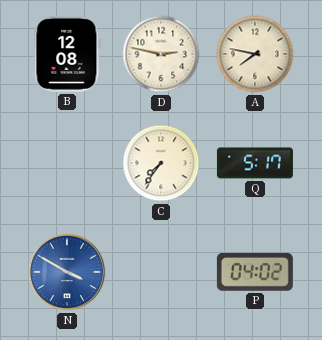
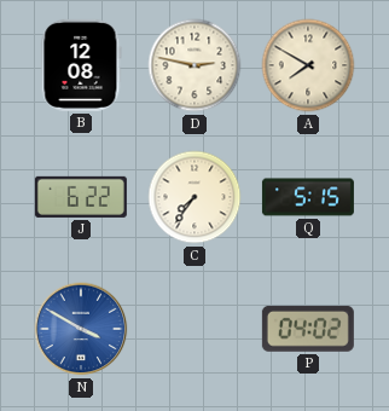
A: 7:47 -> 7:50
J: none -> 6:22
Q: 5:17 -> 5:15
